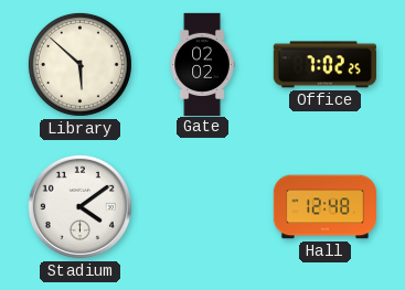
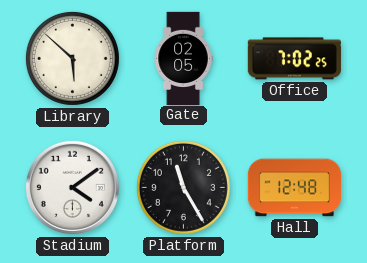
Gate: 02:02 -> 02:05
Platform: none -> 11:25
